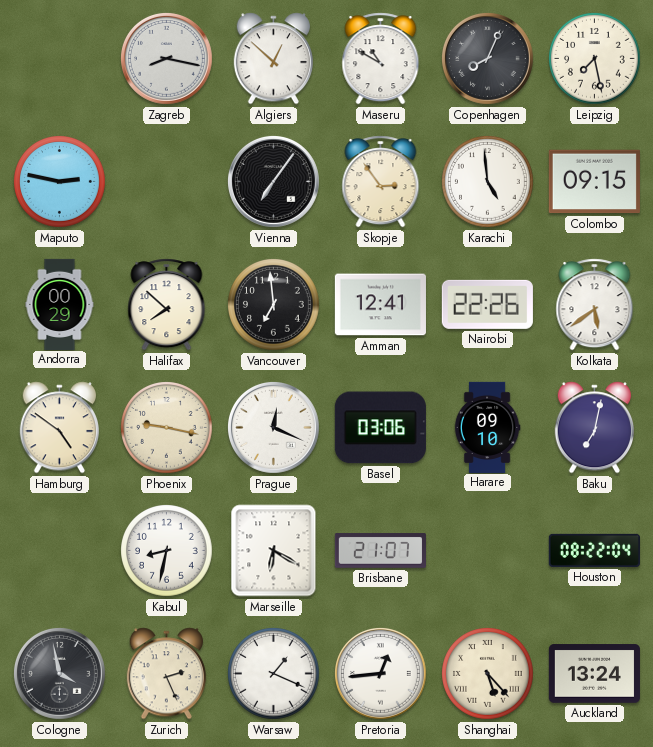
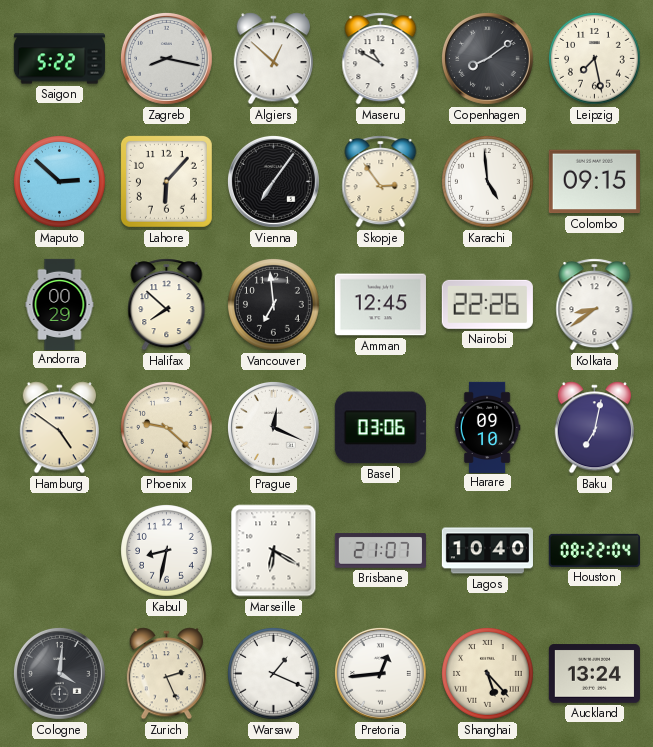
Saigon: none -> 5:22
Copenhagen: 8:04 -> 8:09
Maputo: 2:47 -> 2:52
Lahore: none -> 6:07
Amman: 12:41 -> 12:45
Kolkata: 5:39 -> 8:39
Phoenix: 9:17 -> 9:22
Lagos: none -> 10:40
Cologne: 3:58 -> 4:01
